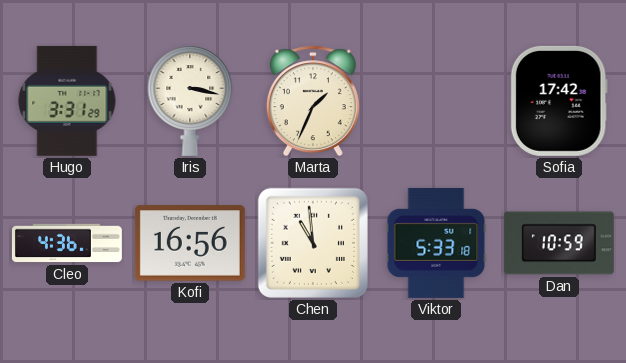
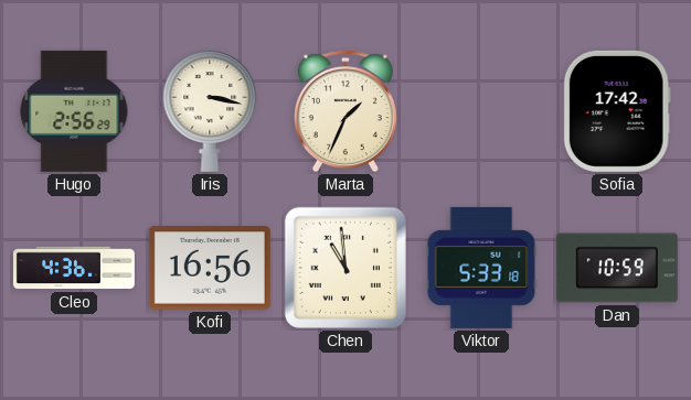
Hugo: 3:31 -> 2:56
